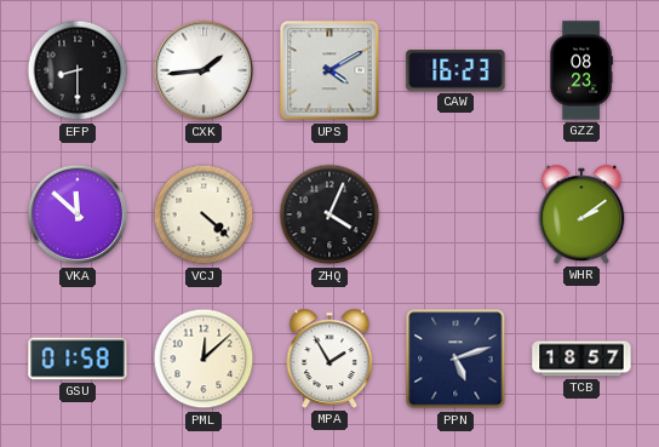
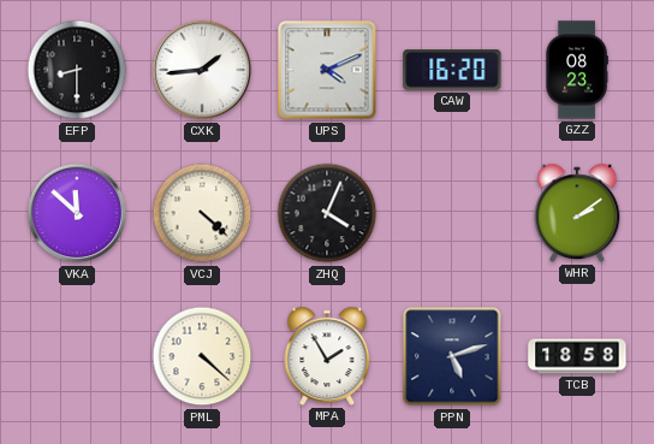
UPS: 4:10 -> 4:11
CAW: 16:23 -> 16:20
GSU: 01:58 -> none
PML: 12:08 -> 4:22
TCB: 18:57 -> 18:58
